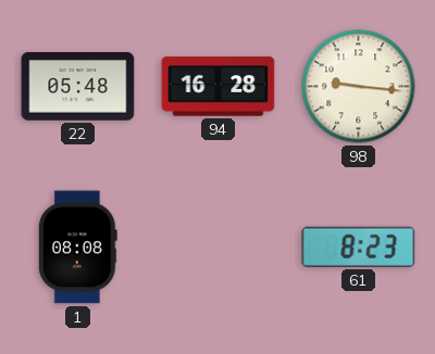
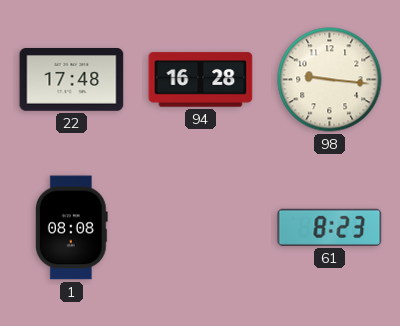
22: 05:48 -> 17:48
